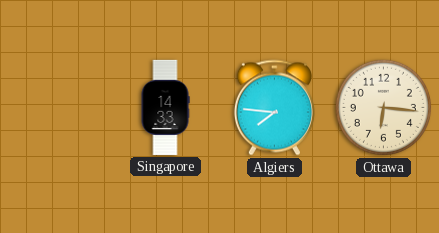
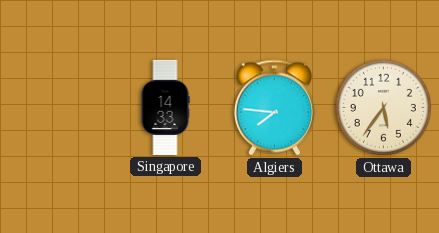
Ottawa: 6:16 -> 5:36
